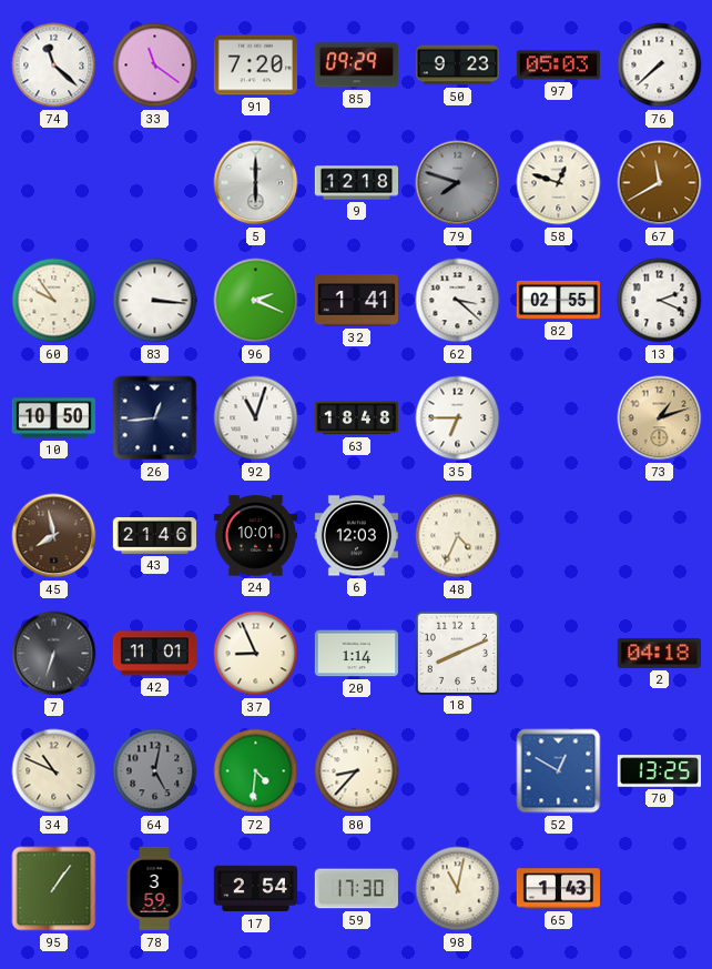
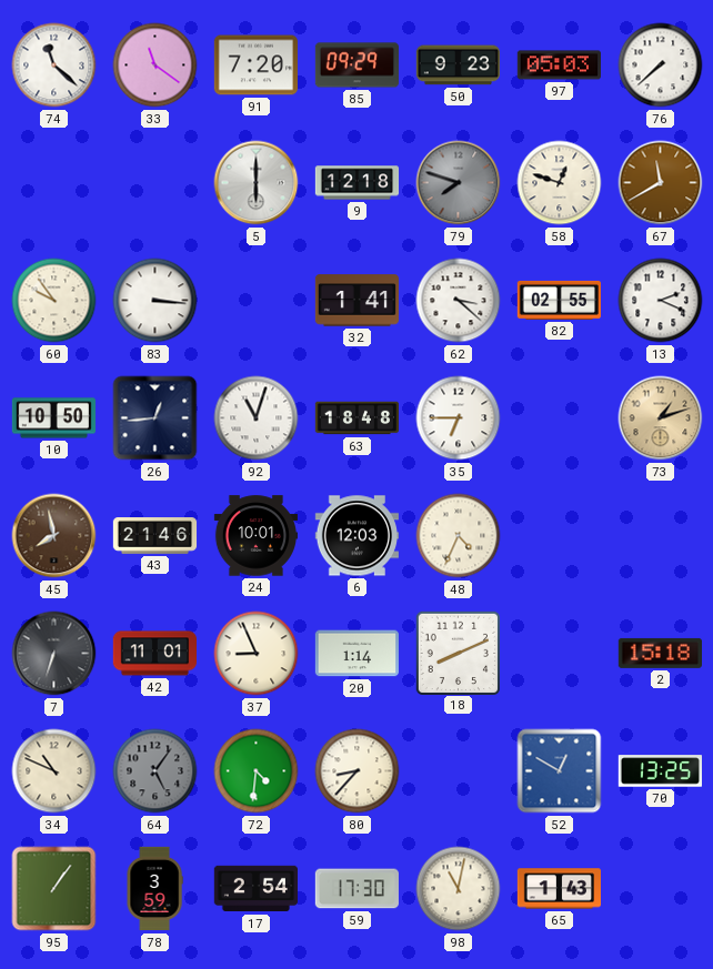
96: 2:19 -> none
2: 04:18 -> 15:18
64: 5:02 -> 5:06
